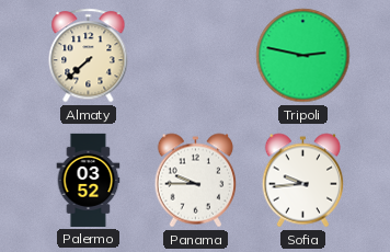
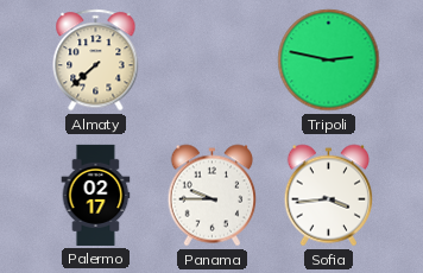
Palermo: 03:52 -> 02:17
Sofia: 9:44 -> 3:44
